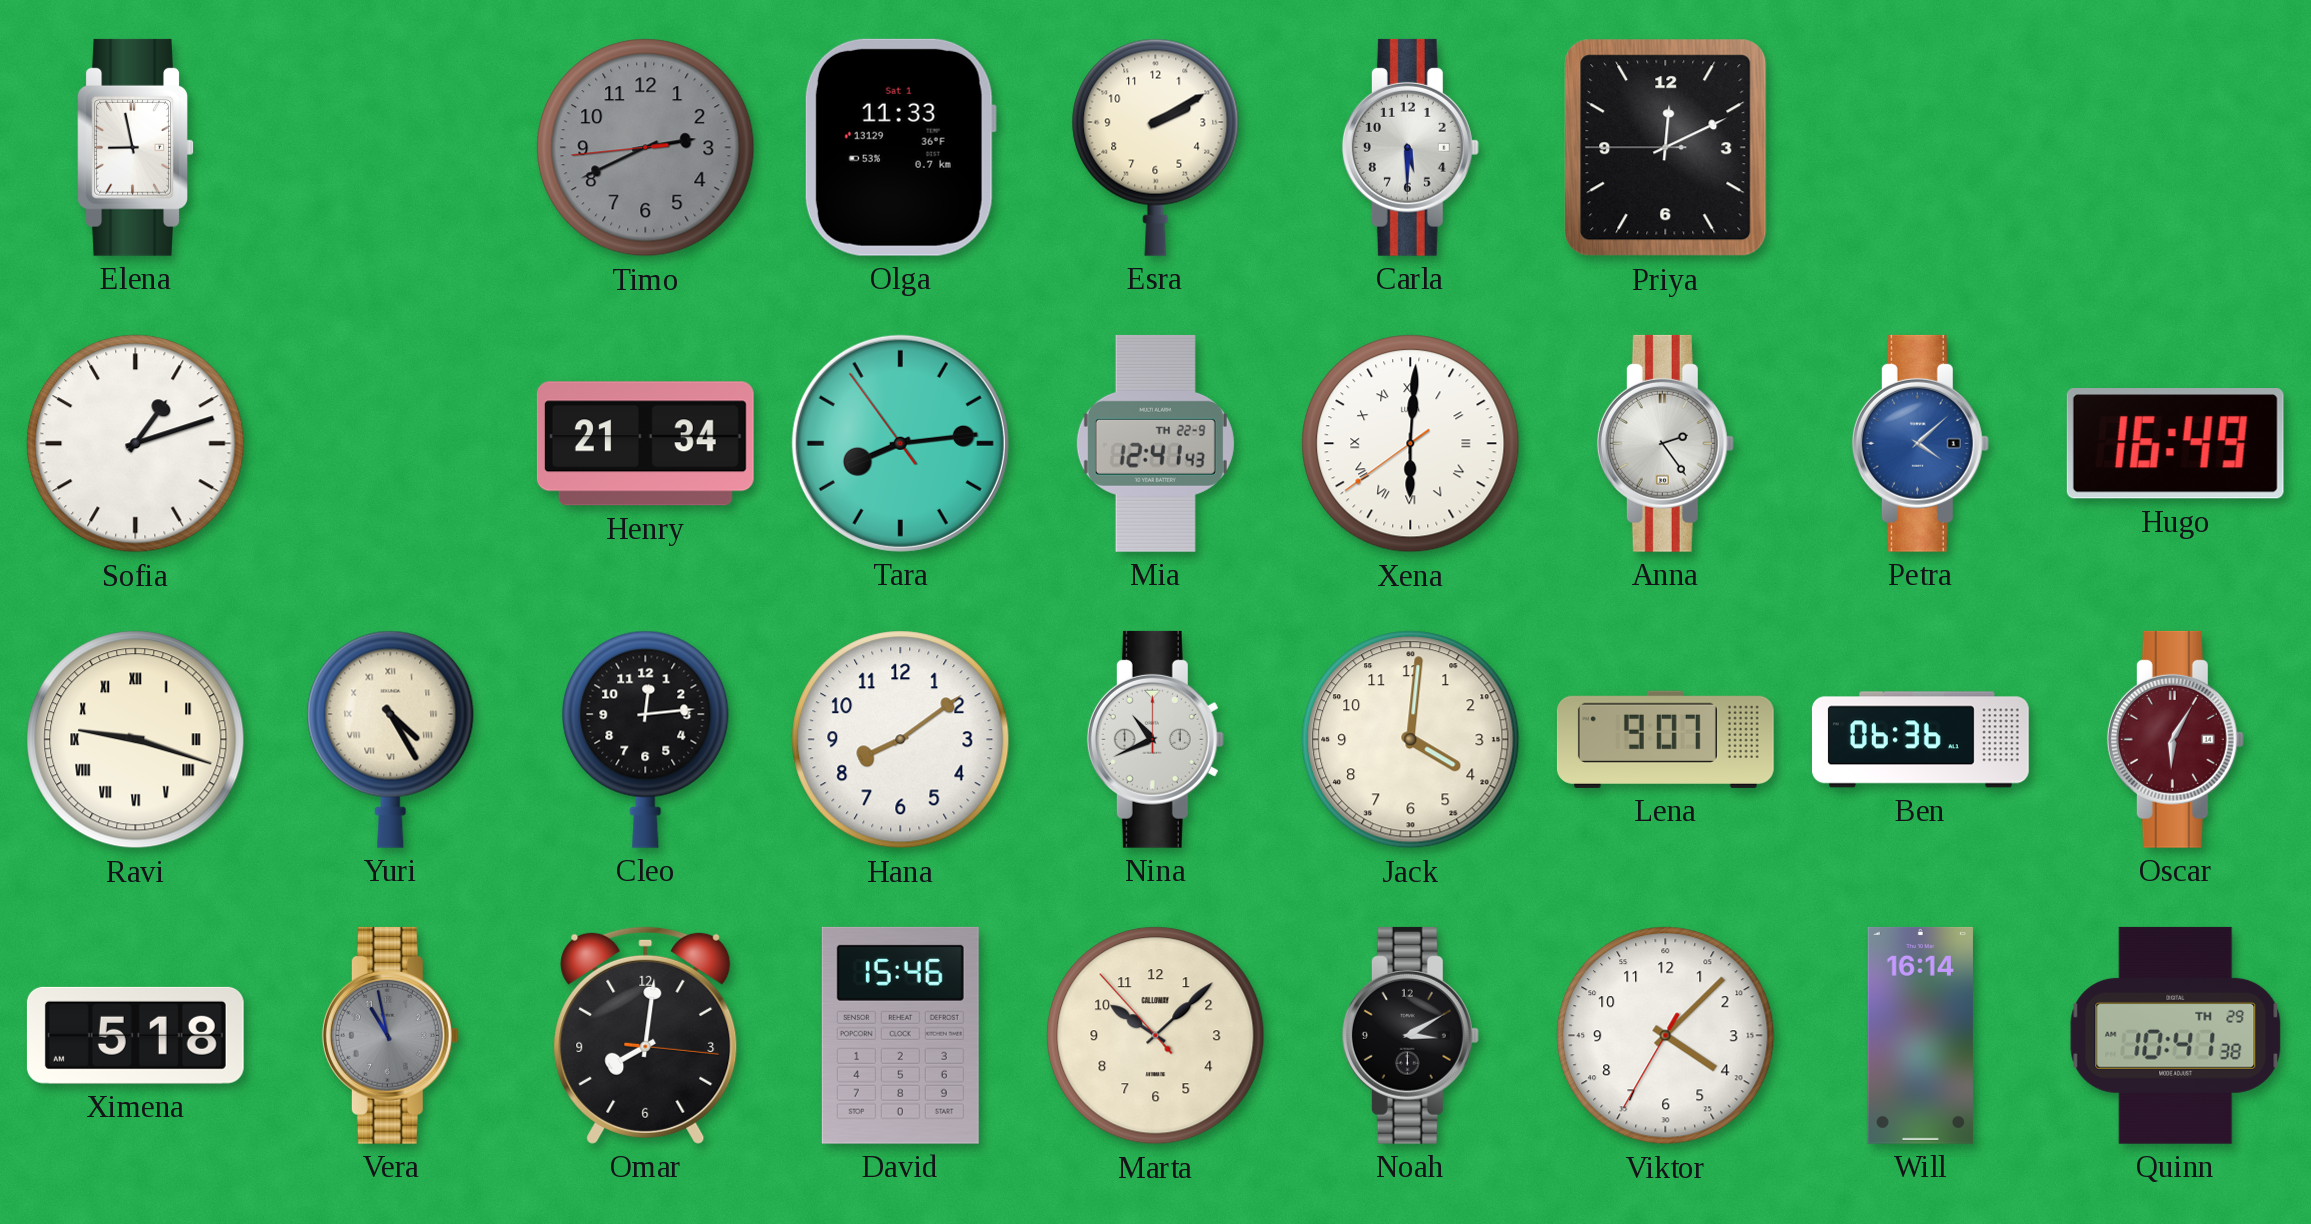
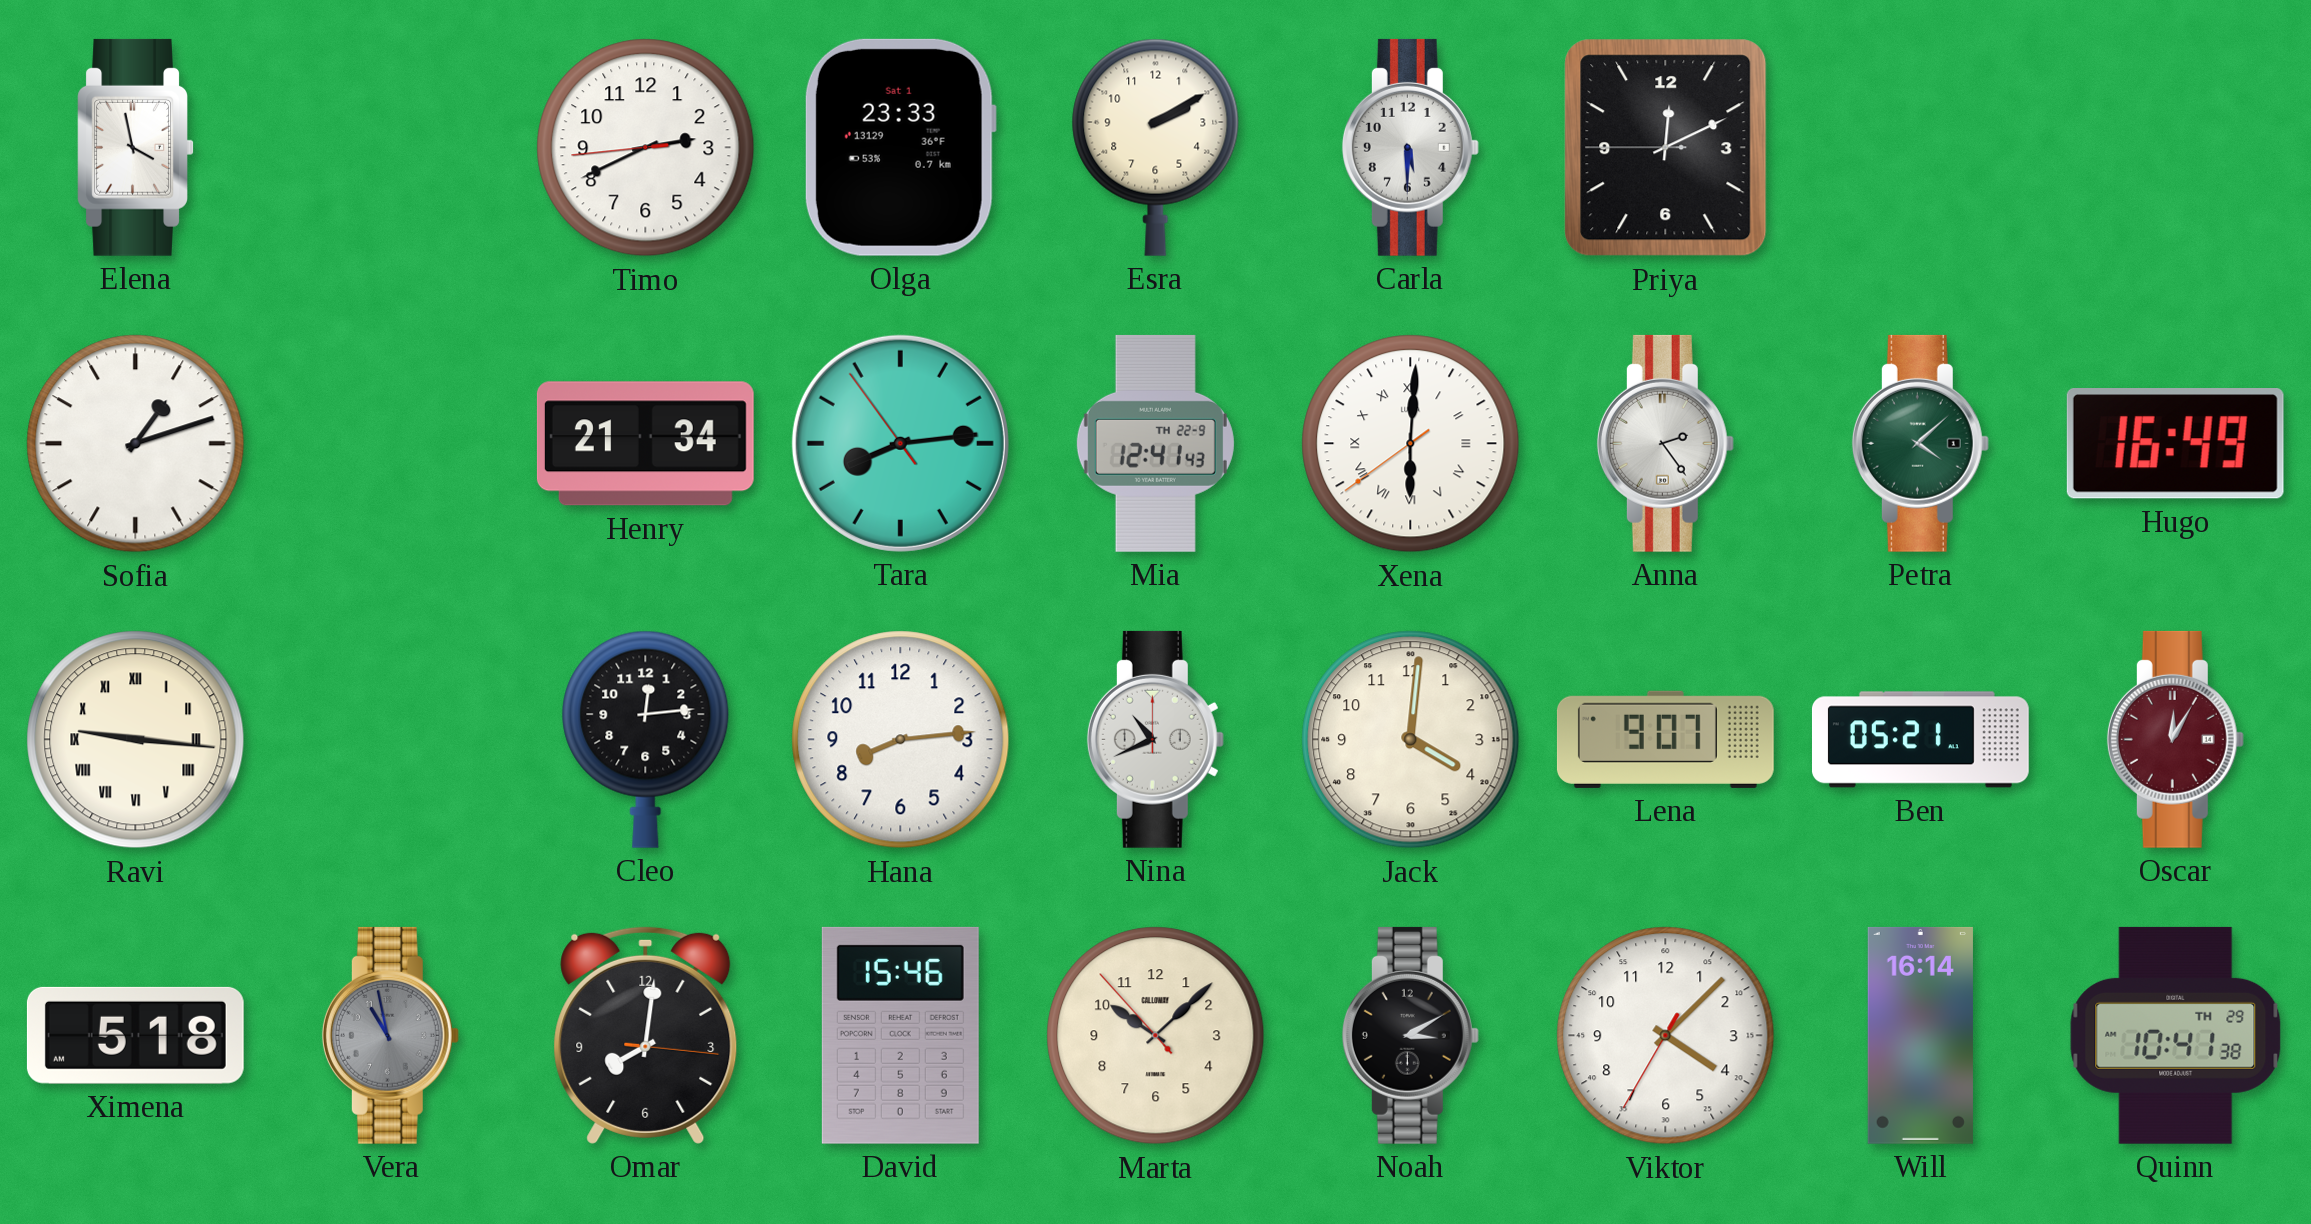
Elena: 8:58 -> 3:58
Timo dial: grey -> white
Olga: 11:33 -> 23:33
Petra dial: blue -> green
Ravi: 9:18 -> 9:16
Yuri: 4:25 -> none
Hana: 8:09 -> 8:14
Ben: 06:36 -> 05:21
Oscar: 6:05 -> 12:05
